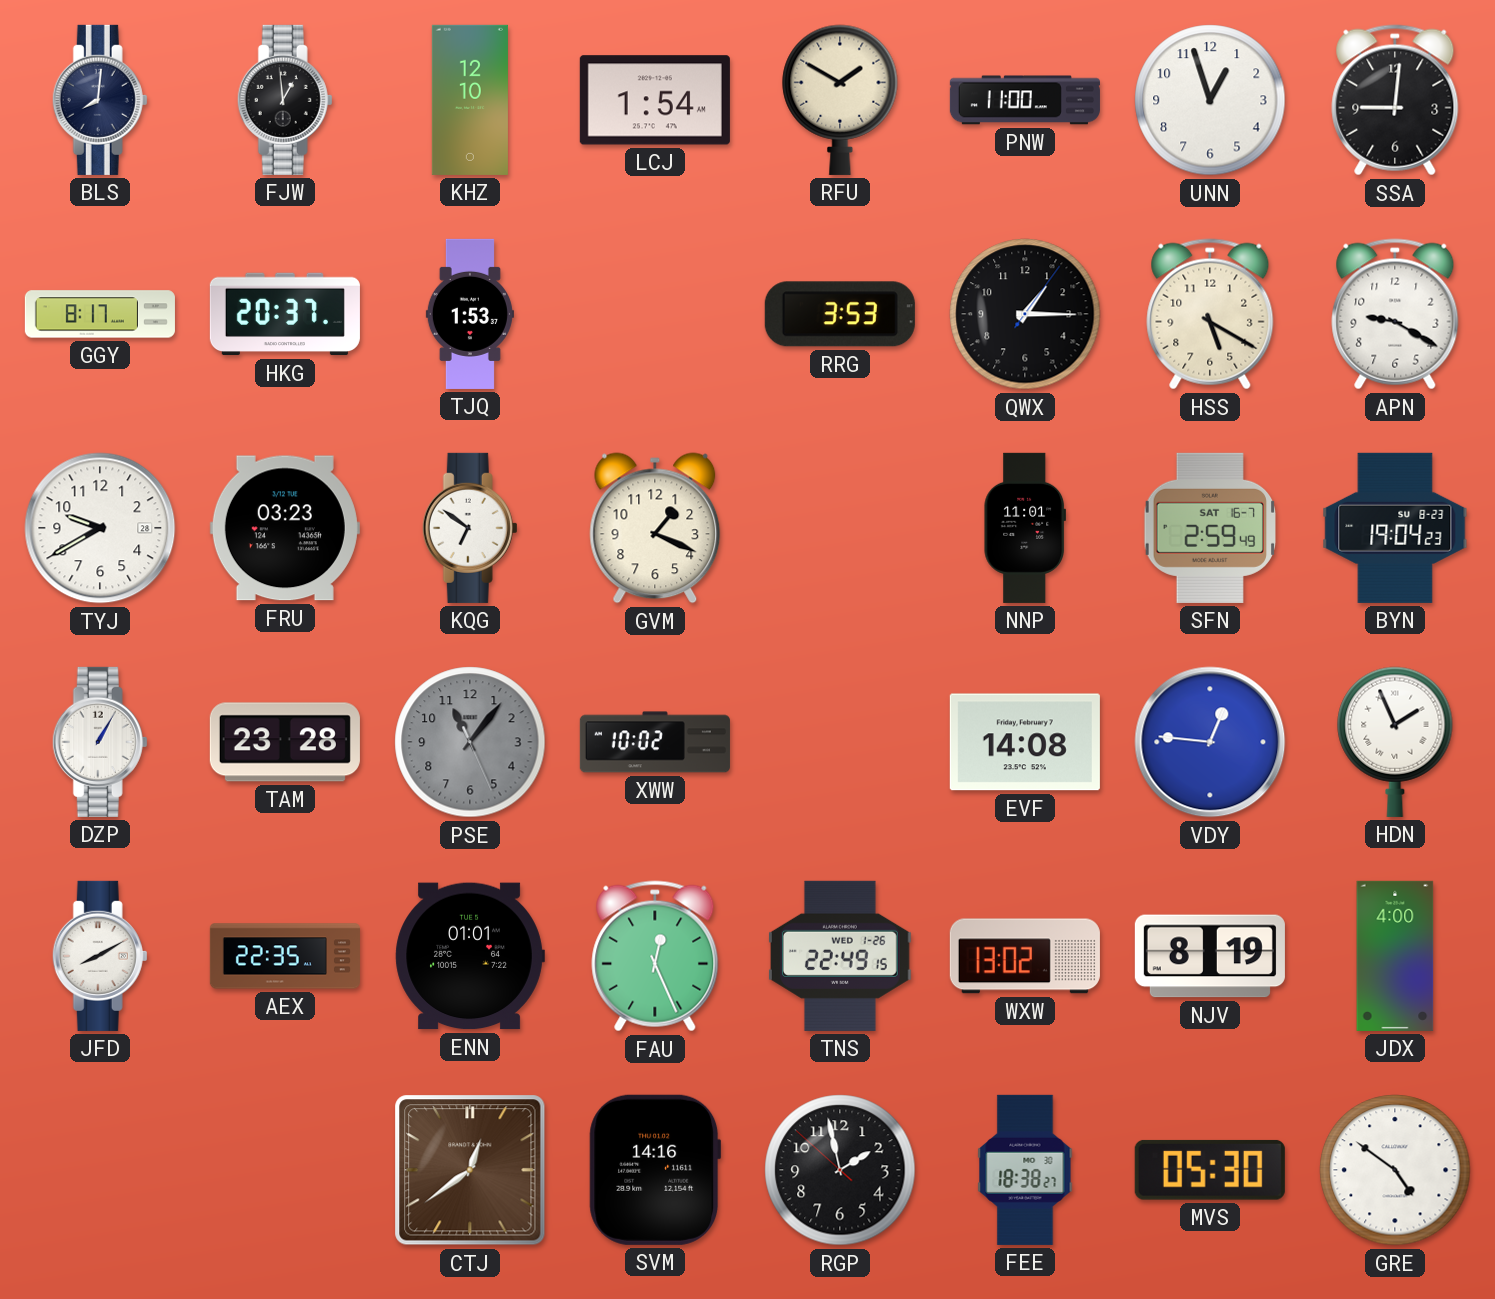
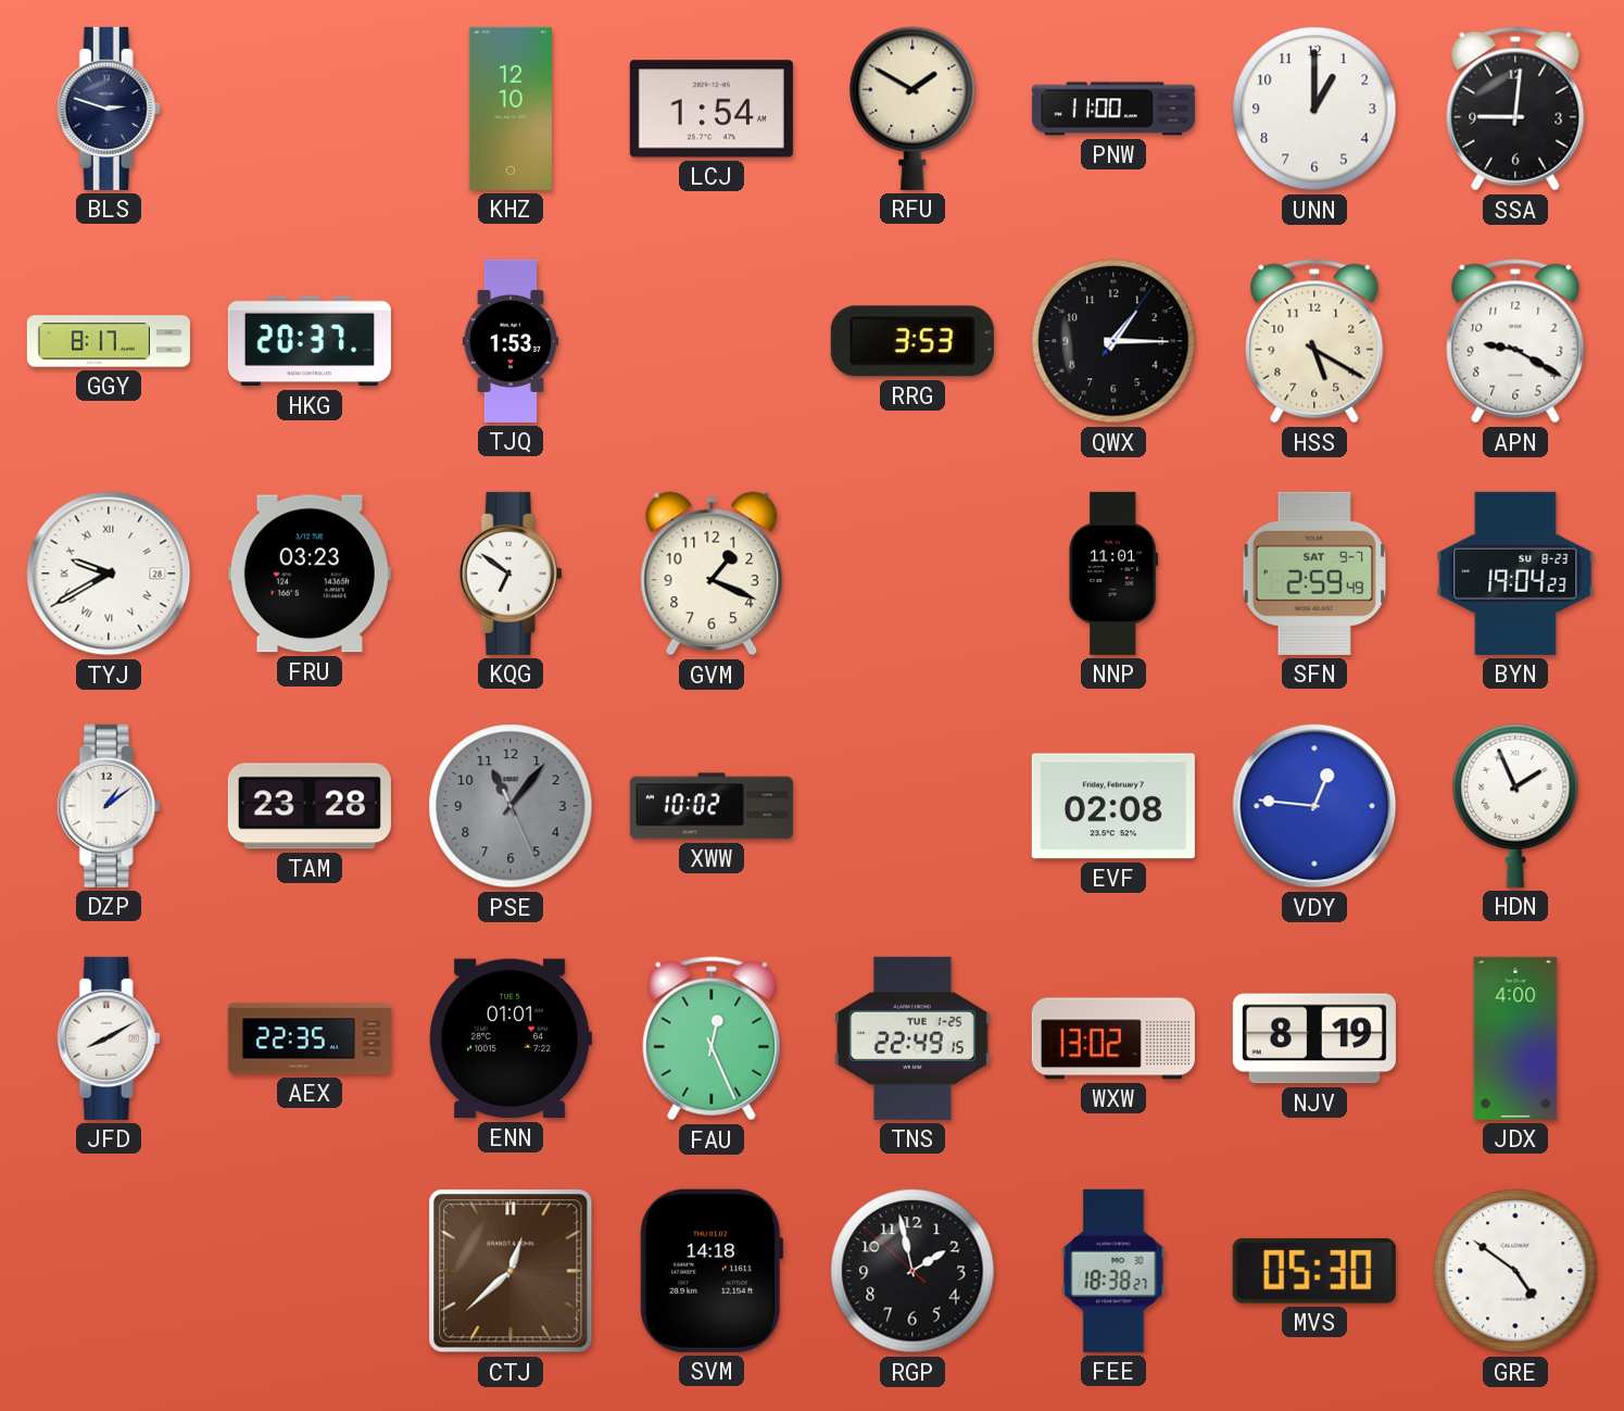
BLS: 8:01 -> 2:48
FJW: 12:59 -> none
UNN: 12:57 -> 1:00
TYJ numerals: Arabic -> Roman
SFN date: SAT 16-7 -> SAT 9-7
DZP: 1:05 -> 1:09
EVF: 14:08 -> 02:08
TNS date: WED 1-26 -> TUE 1-25
CTJ: 12:39 -> 12:38
SVM: 14:16 -> 14:18
